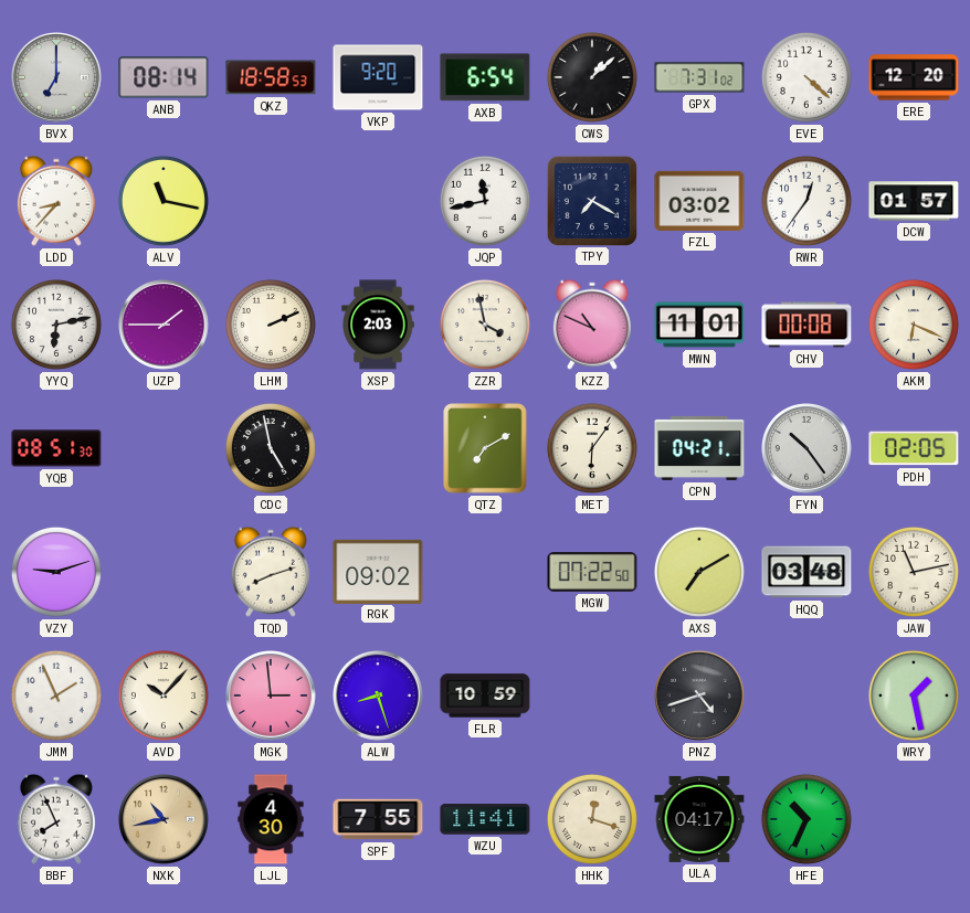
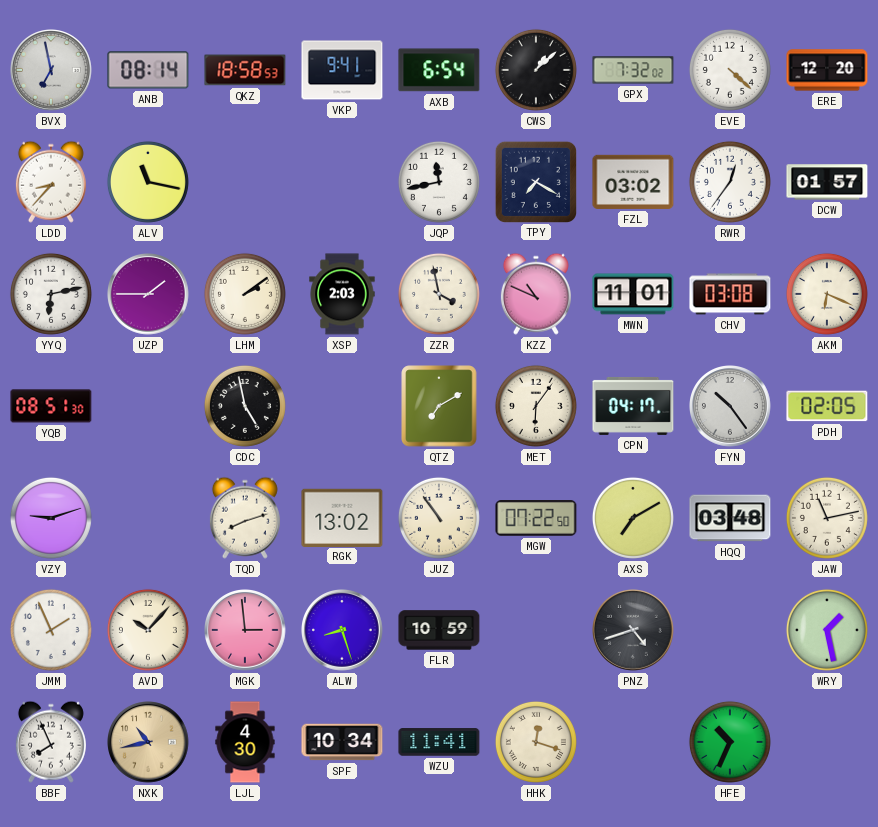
BVX: 7:00 -> 6:58
VKP: 9:20 -> 9:41
GPX: 7:31 -> 7:32
LHM: 2:11 -> 2:09
CHV: 00:08 -> 03:08
CPN: 04:21 -> 04:17
RGK: 09:02 -> 13:02
JUZ: none -> 10:54
SPF: 7:55 -> 10:34
ULA: 04:17 -> none
